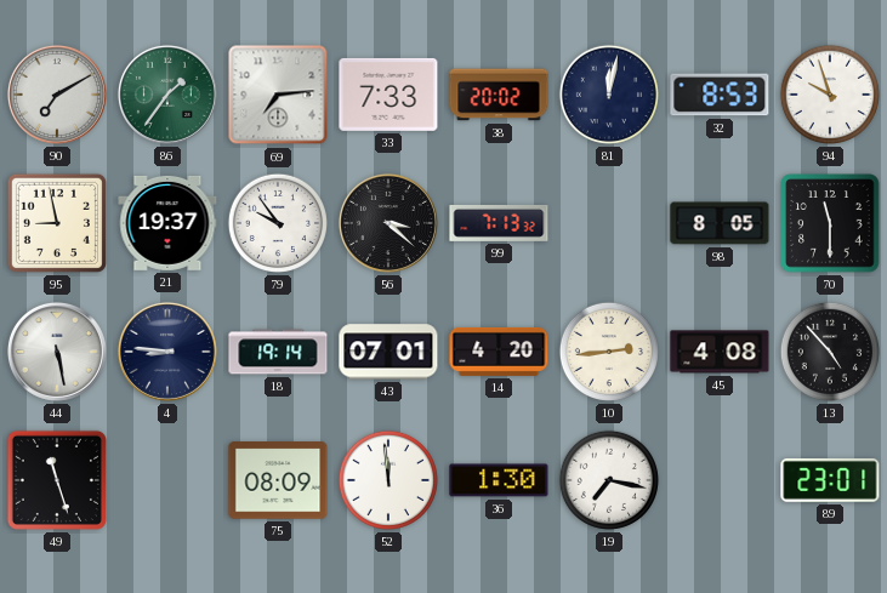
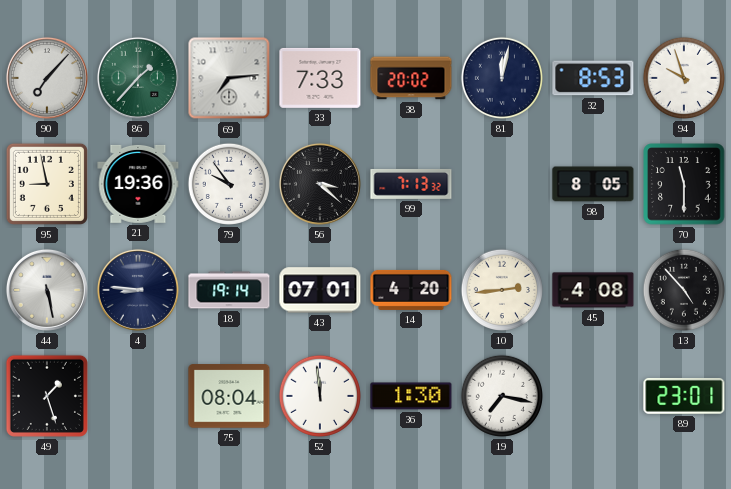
90: 7:10 -> 7:07
86: 1:36 -> 1:37
21: 19:37 -> 19:36
49: 11:27 -> 1:27
75: 08:09 -> 08:04
